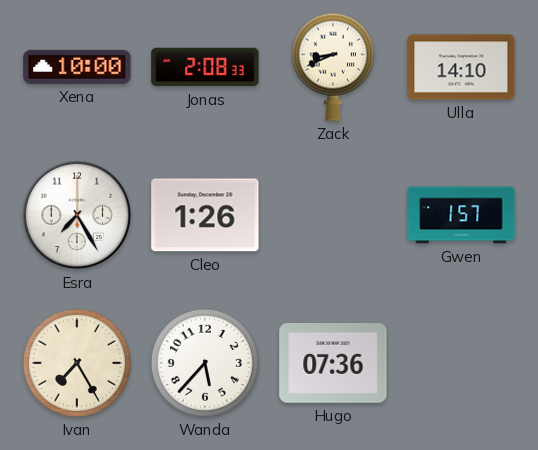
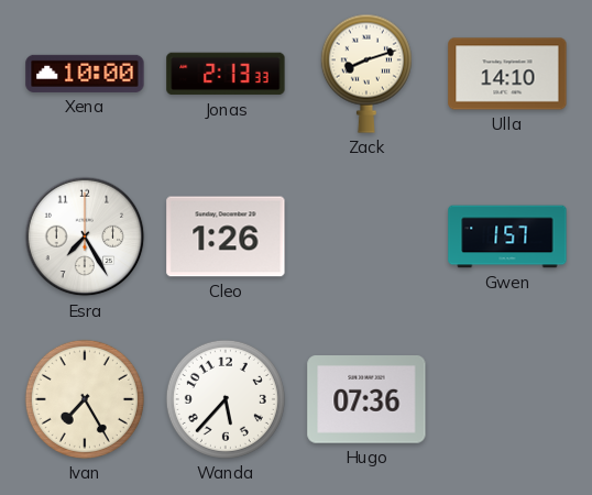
Jonas: 2:08 -> 2:13
Zack: 8:41 -> 8:12
